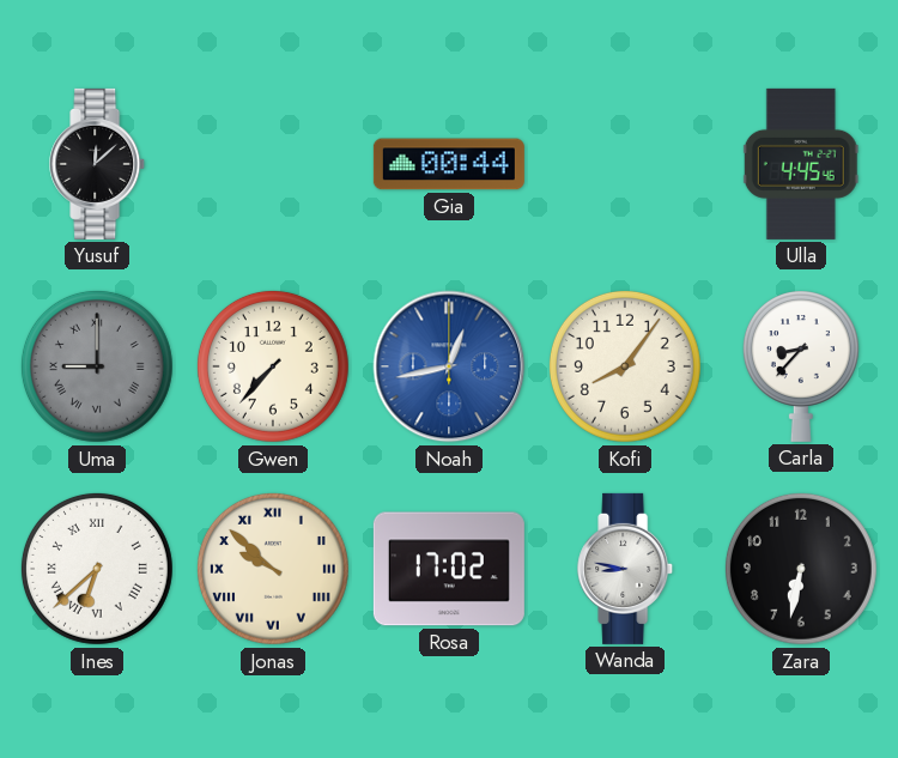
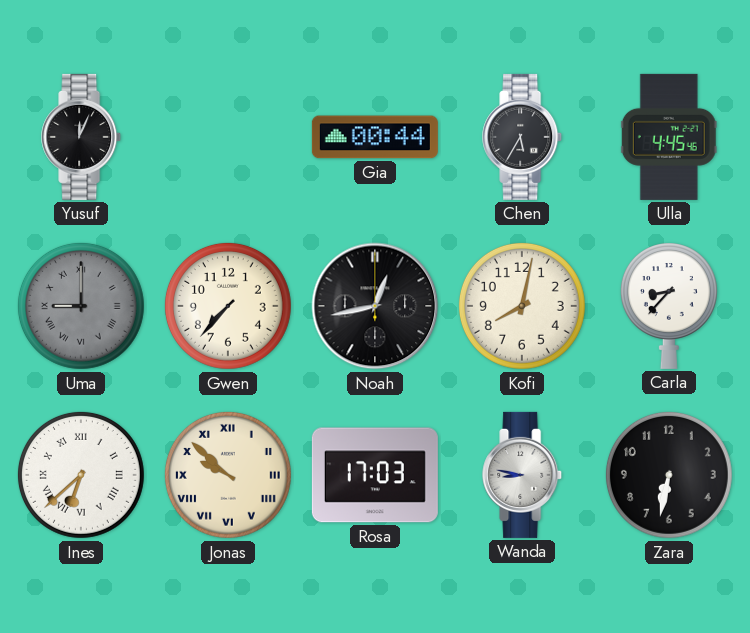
Yusuf: 12:08 -> 12:04
Chen: none -> 5:35
Noah dial: blue -> black
Kofi: 8:06 -> 8:02
Rosa: 17:02 -> 17:03
